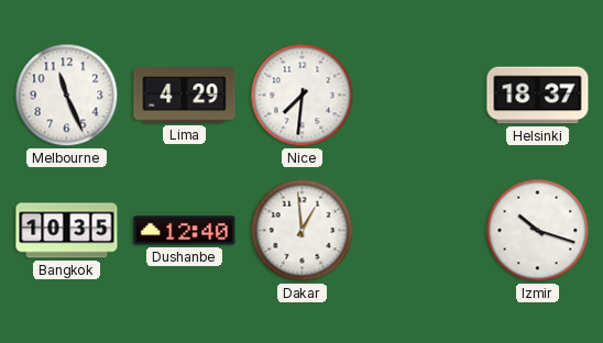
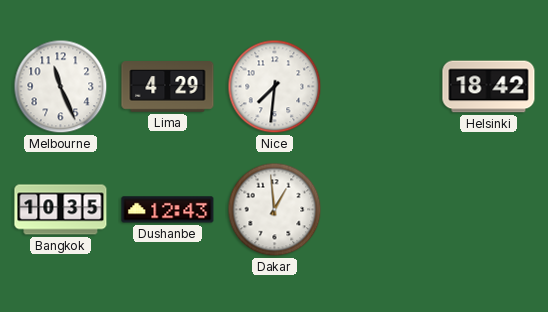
Helsinki: 18:37 -> 18:42
Dushanbe: 12:40 -> 12:43
Izmir: 10:18 -> none
